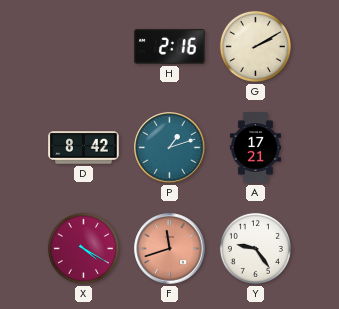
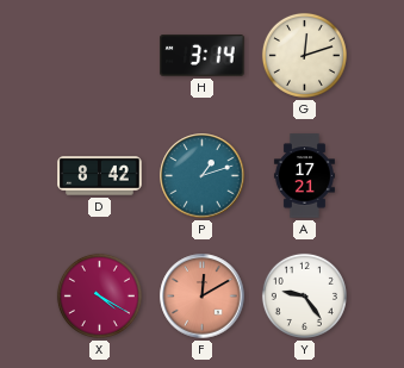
H: 2:16 -> 3:14
G: 2:10 -> 12:12
F: 11:42 -> 12:10
